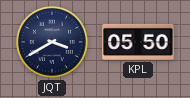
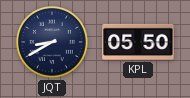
JQT: 3:40 -> 8:40
